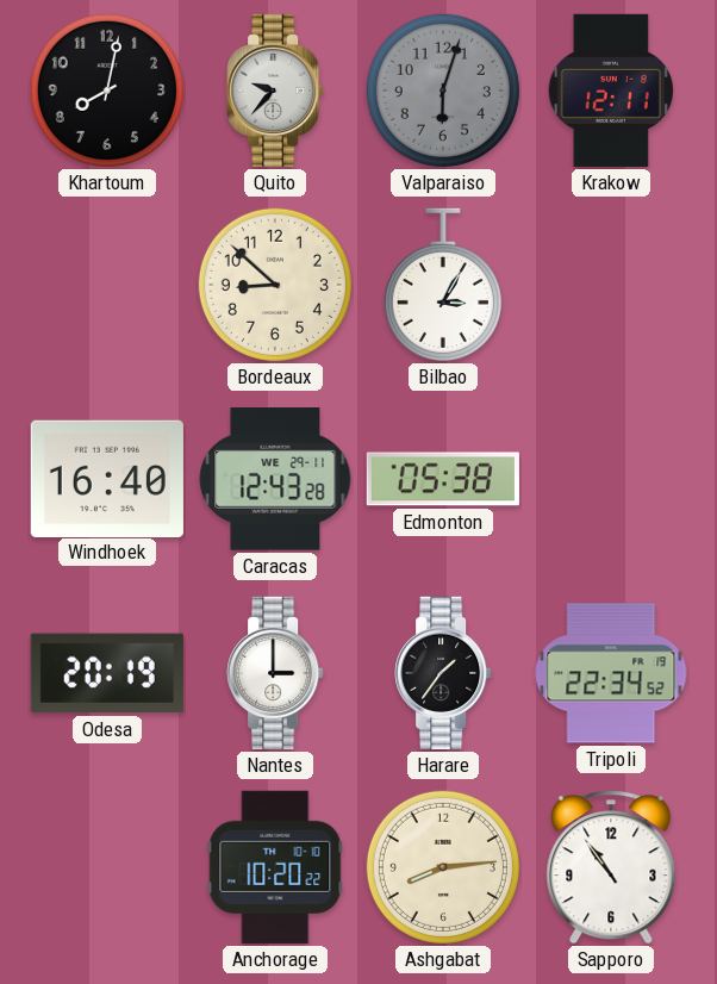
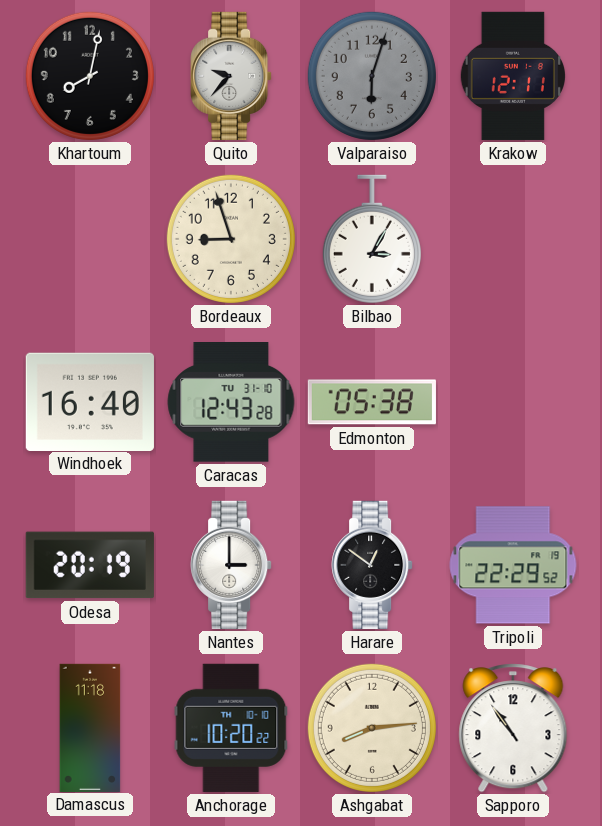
Bordeaux: 8:52 -> 8:57
Caracas date: WE 29-11 -> TU 31-10
Harare: 1:36 -> 12:51
Tripoli: 22:34 -> 22:29
Damascus: none -> 11:18
